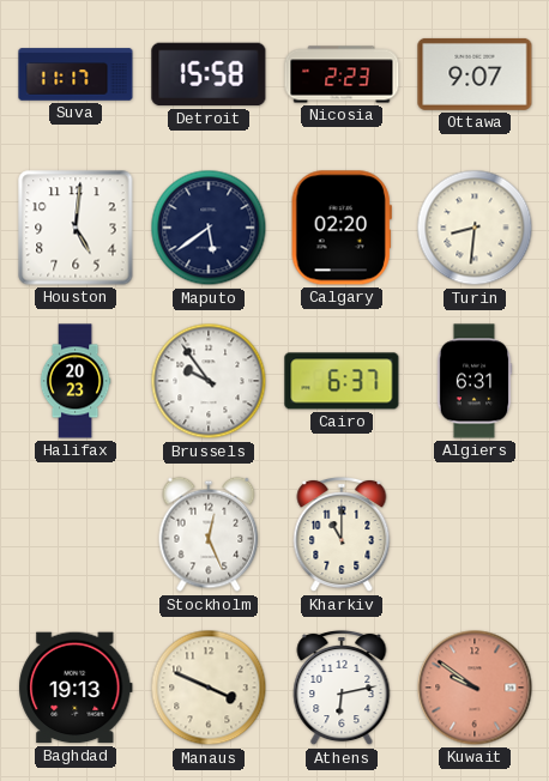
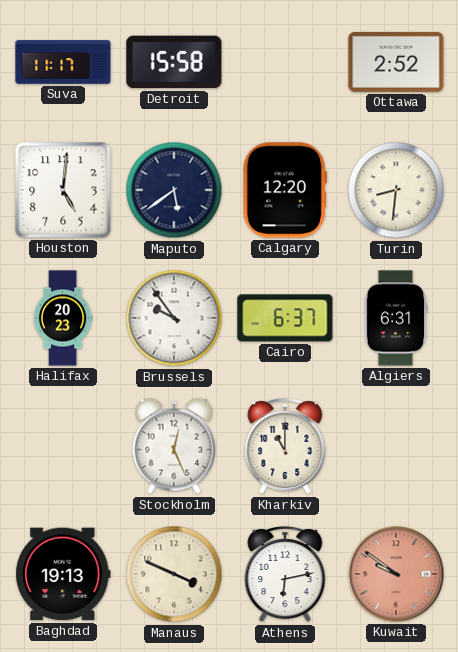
Nicosia: 2:23 -> none
Ottawa: 9:07 -> 2:52
Calgary: 02:20 -> 12:20
